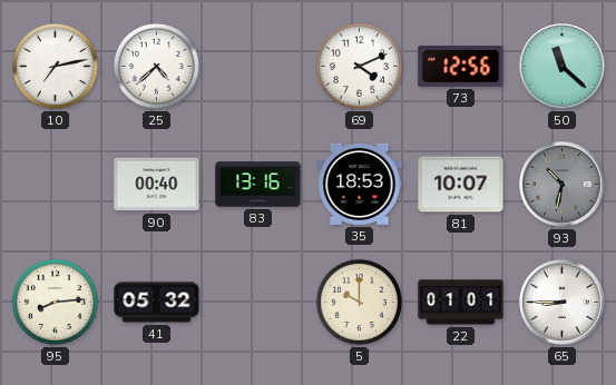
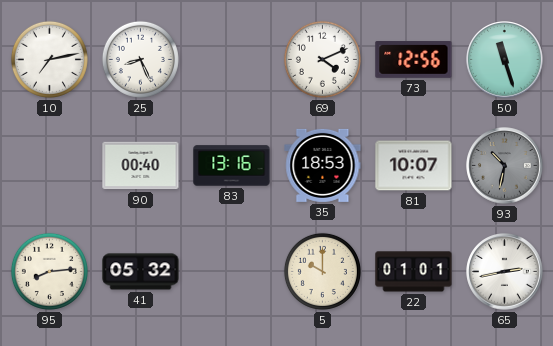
25: 4:38 -> 8:26
50: 11:22 -> 11:27
65: 8:45 -> 2:43
